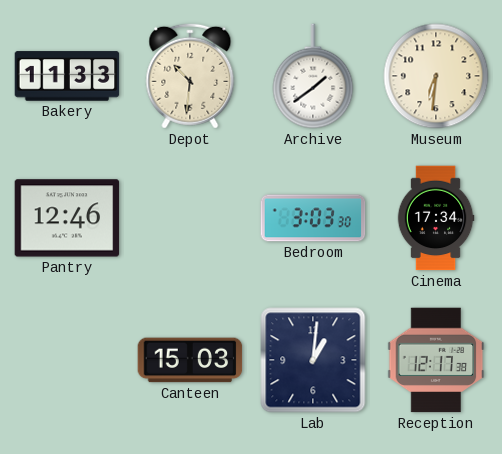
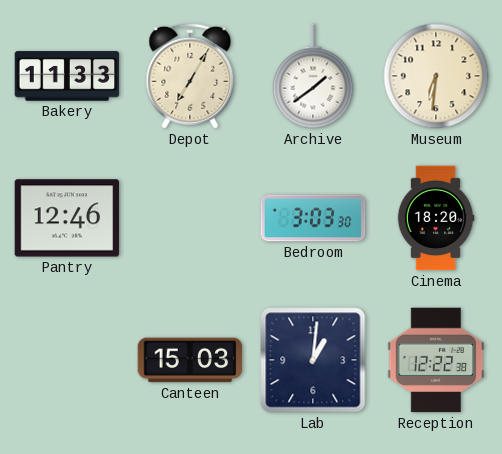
Depot: 10:31 -> 7:05
Cinema: 17:34 -> 18:20
Reception: 12:17 -> 12:22
